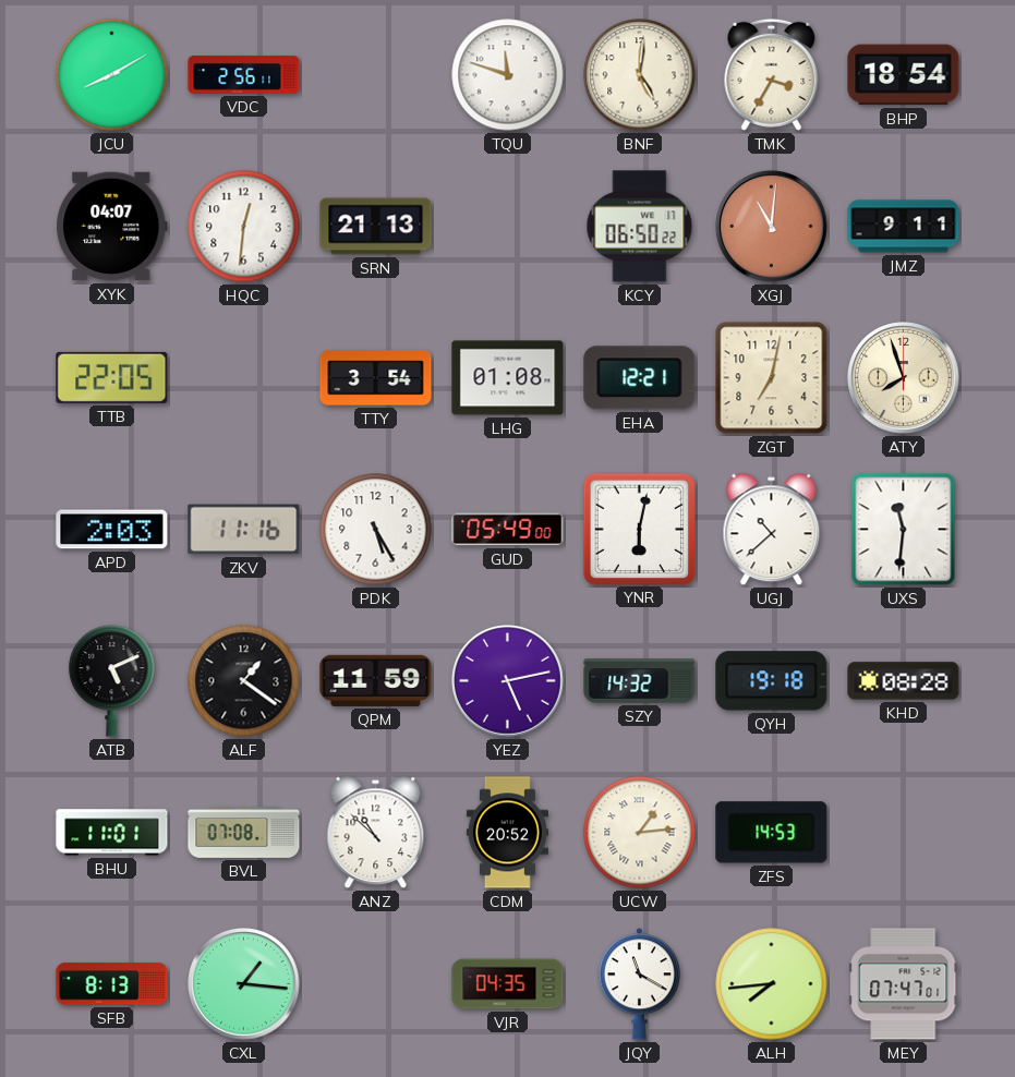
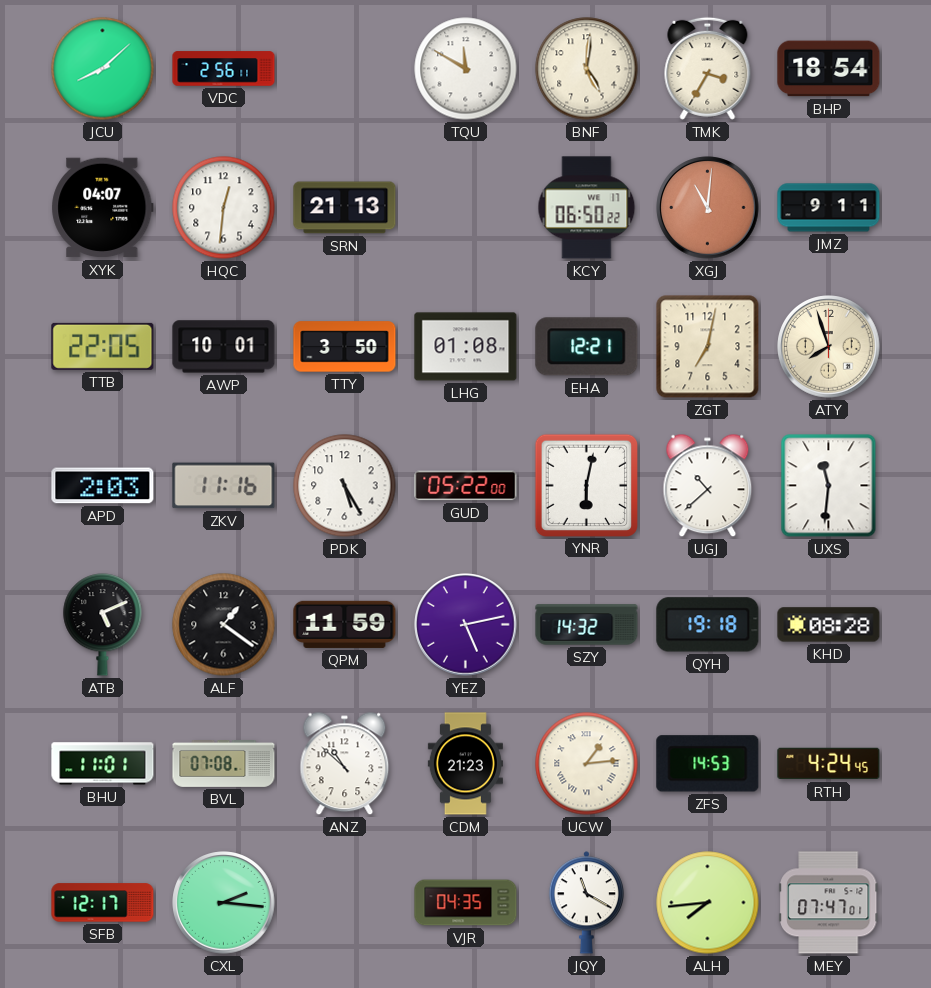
JCU: 8:10 -> 8:08
TQU: 11:48 -> 11:50
AWP: none -> 10:01
TTY: 3:54 -> 3:50
GUD: 05:49 -> 05:22
CDM: 20:52 -> 21:23
RTH: none -> 4:24
SFB: 8:13 -> 12:17
CXL: 1:16 -> 2:16
